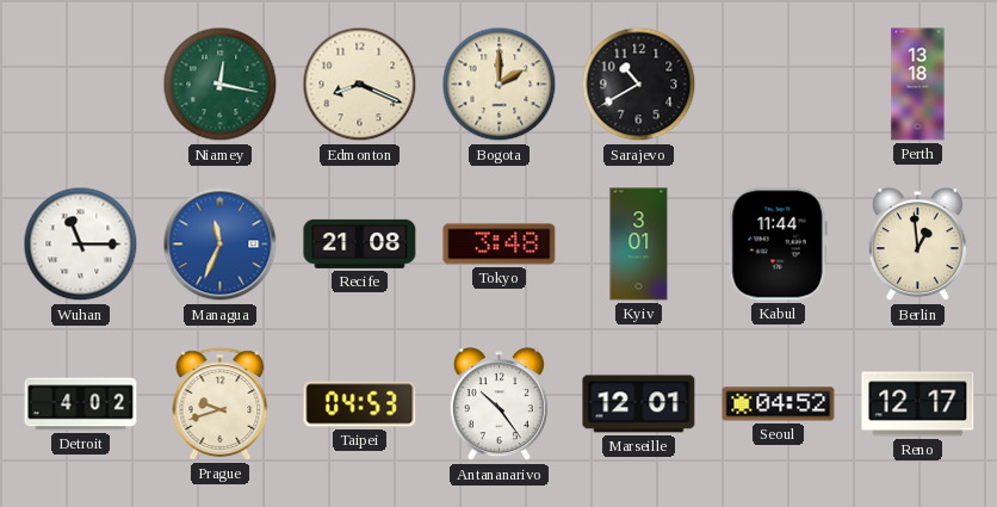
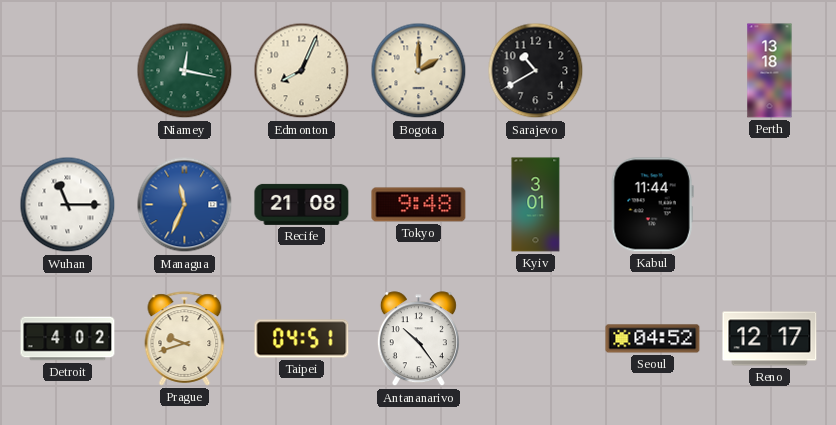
Edmonton: 8:19 -> 8:04
Tokyo: 3:48 -> 9:48
Berlin: 12:59 -> none
Taipei: 04:53 -> 04:51
Marseille: 12:01 -> none
